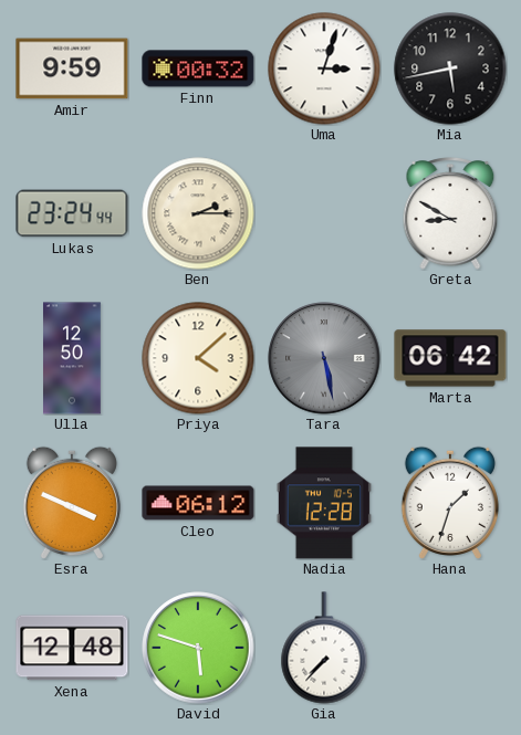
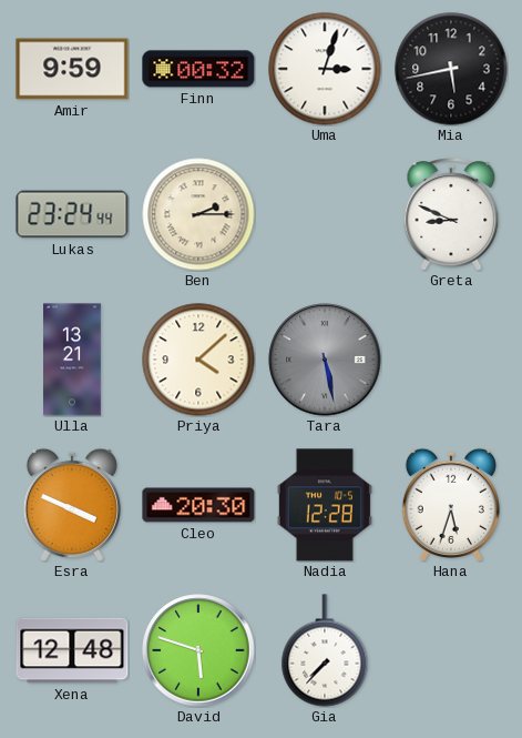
Greta: 8:50 -> 8:49
Ulla: 12:50 -> 13:21
Marta: 06:42 -> none
Cleo: 06:12 -> 20:30
Hana: 1:33 -> 5:33
